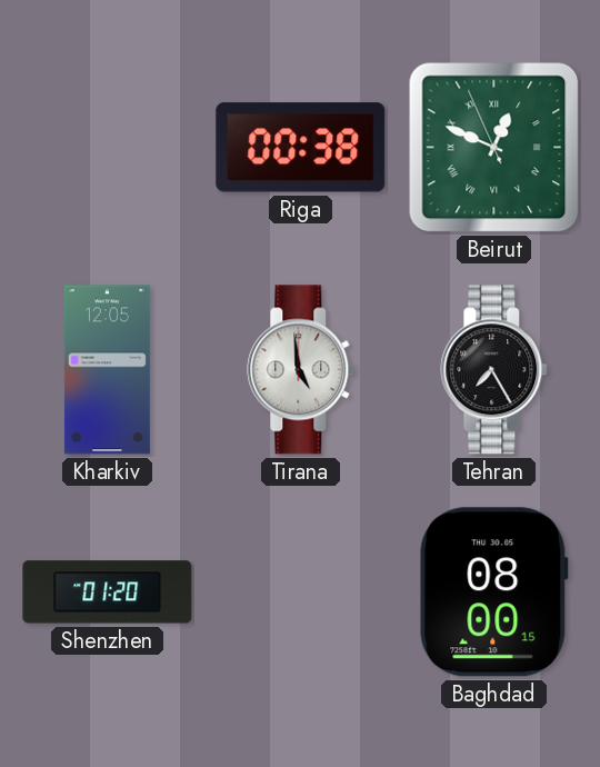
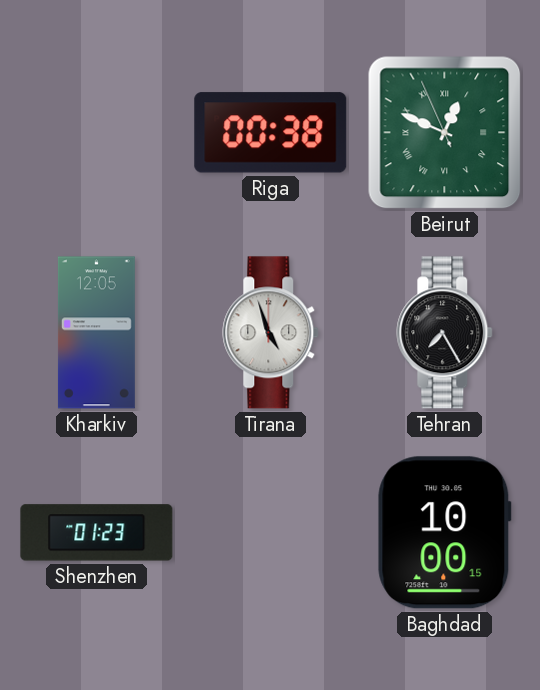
Tirana: 4:59 -> 4:57
Shenzhen: 01:20 -> 01:23
Baghdad: 08:00 -> 10:00
